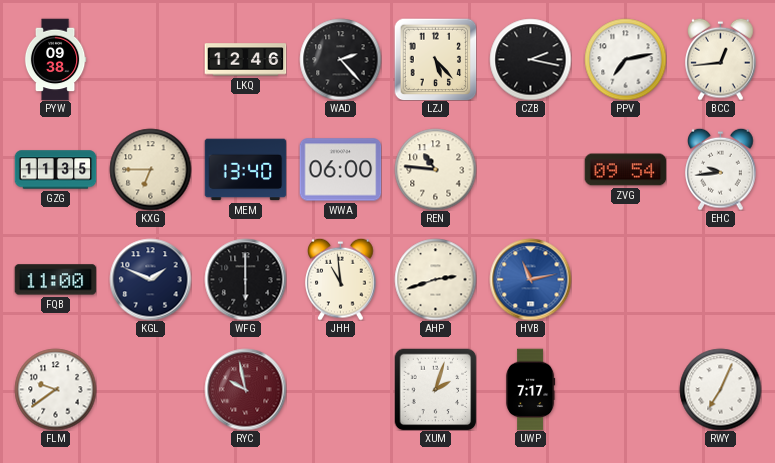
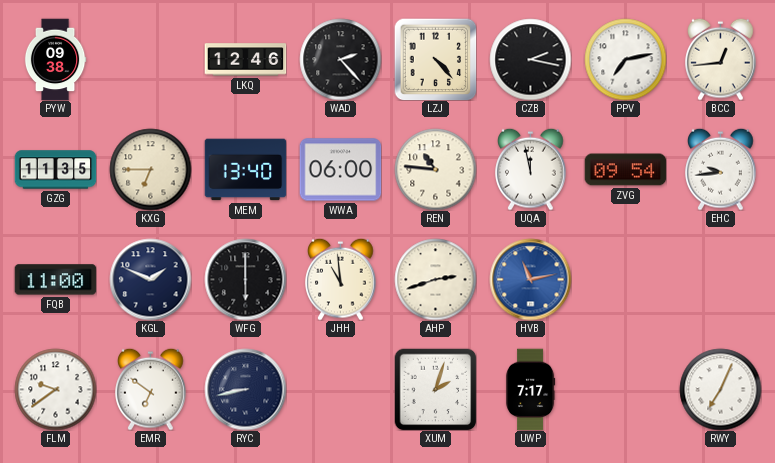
LZJ: 5:23 -> 4:23
UQA: none -> 11:58
EMR: none -> 6:51
RYC: 9:58 -> 8:43
RYC dial: burgundy -> navy
